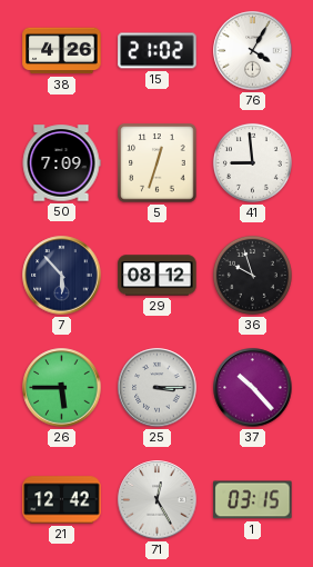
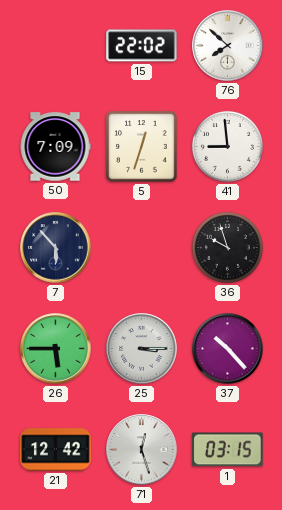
38: 4:26 -> none
15: 21:02 -> 22:02
76: 4:05 -> 7:52
29: 08:12 -> none
71: 12:25 -> 12:27
